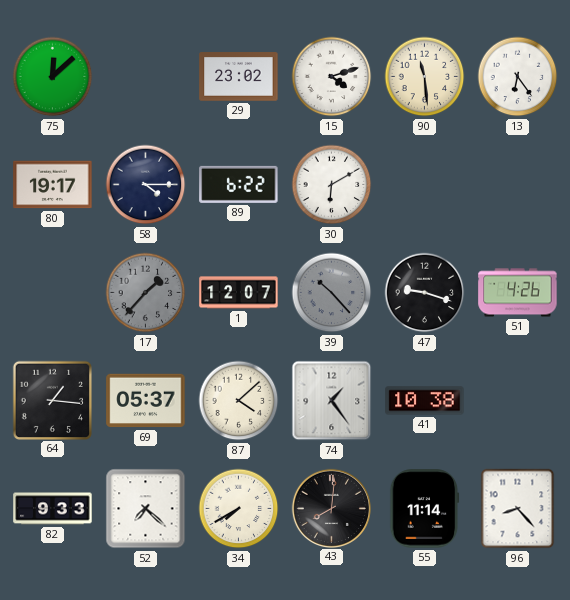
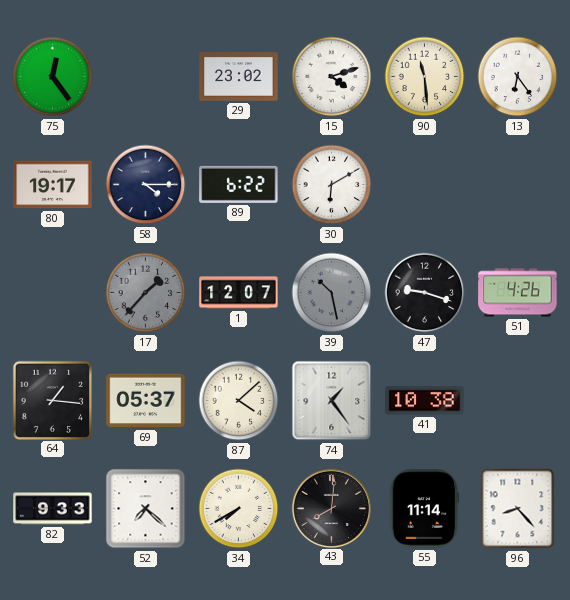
75: 12:08 -> 12:24
39: 10:23 -> 10:28
